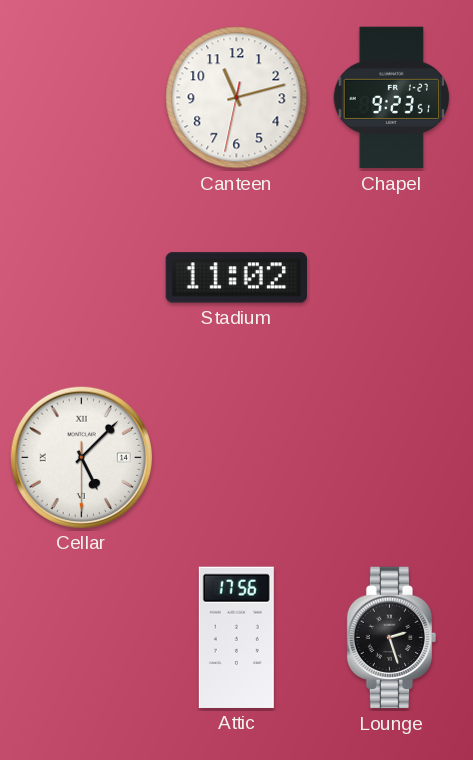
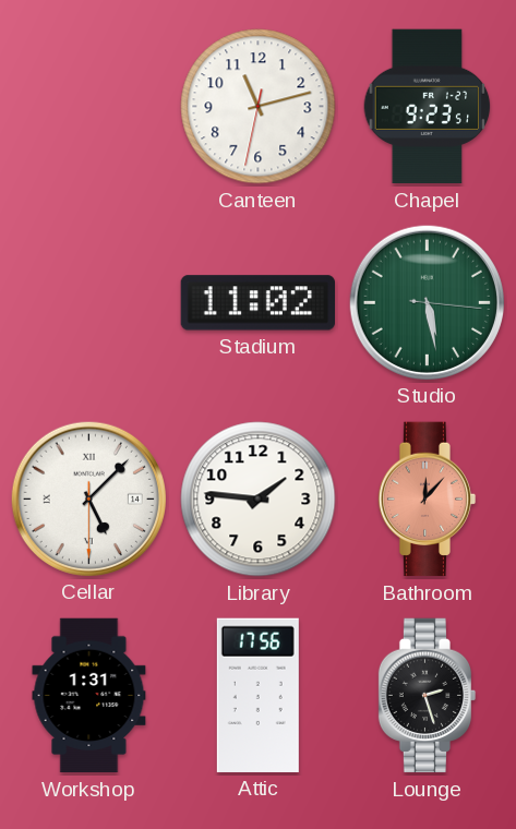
Studio: none -> 5:28
Library: none -> 1:46
Bathroom: none -> 12:07
Workshop: none -> 1:31
